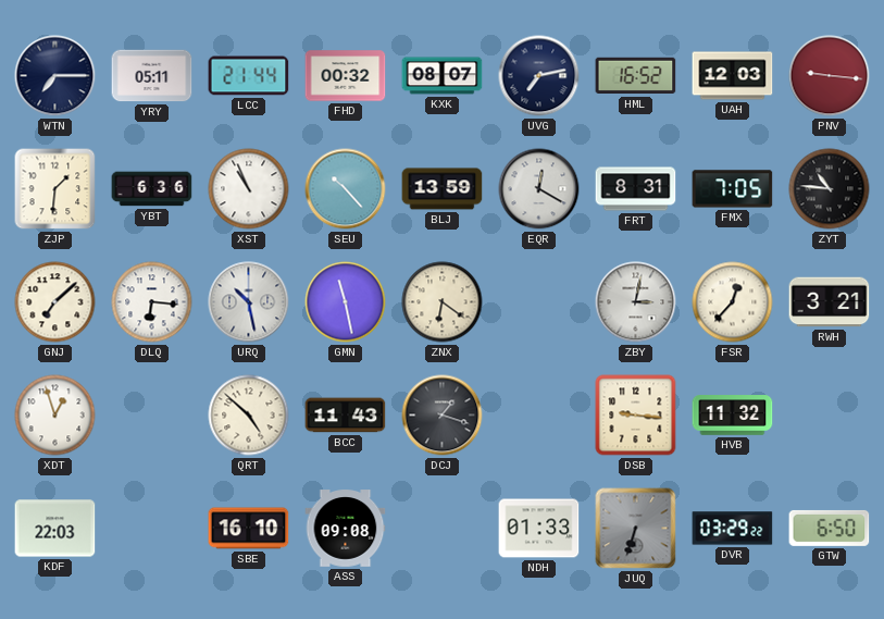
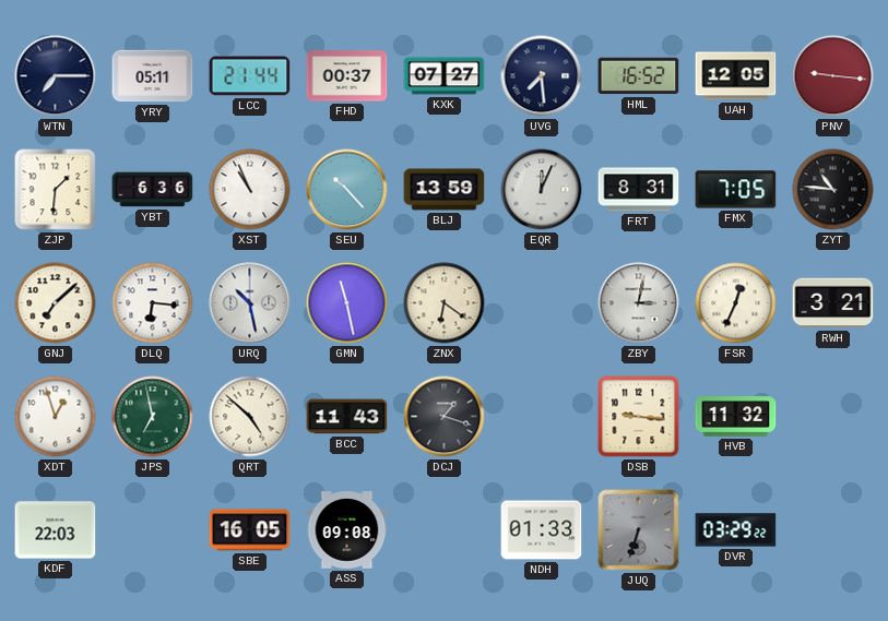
FHD: 00:32 -> 00:37
KXK: 08:07 -> 07:27
UVG: 7:13 -> 7:29
UAH: 12:03 -> 12:05
EQR: 12:20 -> 12:04
FSR: 12:37 -> 12:34
JPS: none -> 6:58
SBE: 16:10 -> 16:05
GTW: 6:50 -> none
